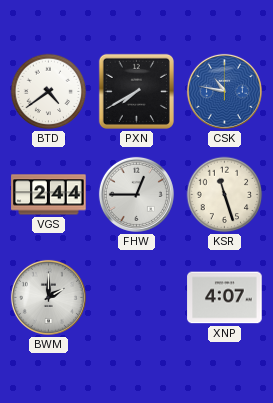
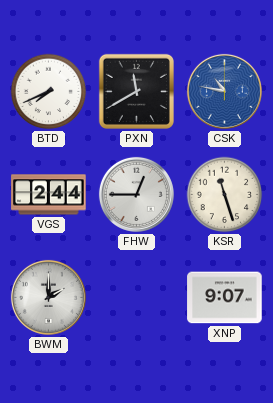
BTD: 4:39 -> 7:41
PXN: 7:40 -> 11:40
XNP: 4:07 -> 9:07
